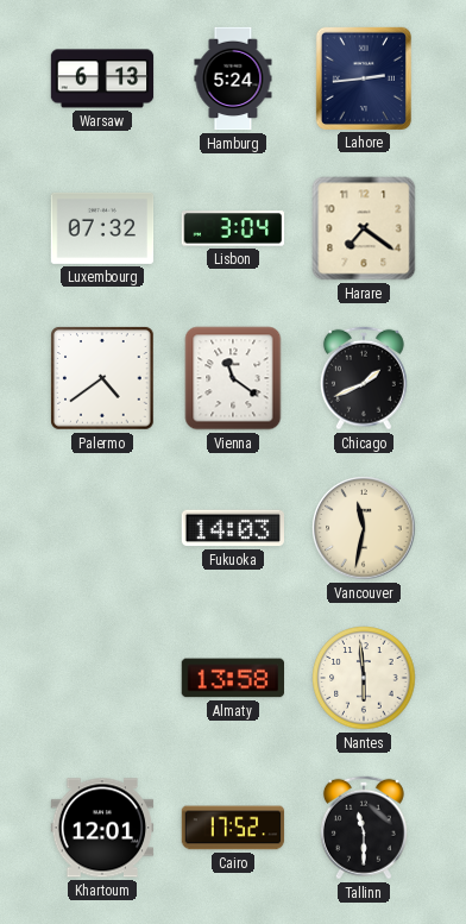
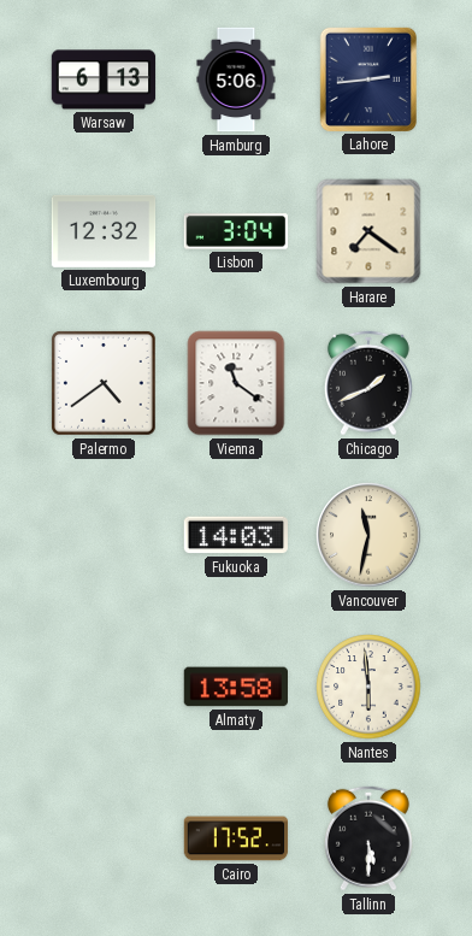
Hamburg: 5:24 -> 5:06
Luxembourg: 07:32 -> 12:32
Khartoum: 12:01 -> none
Tallinn: 11:30 -> 5:30
